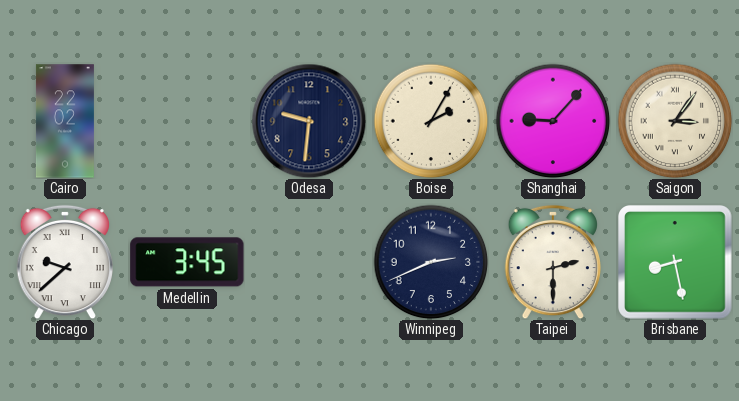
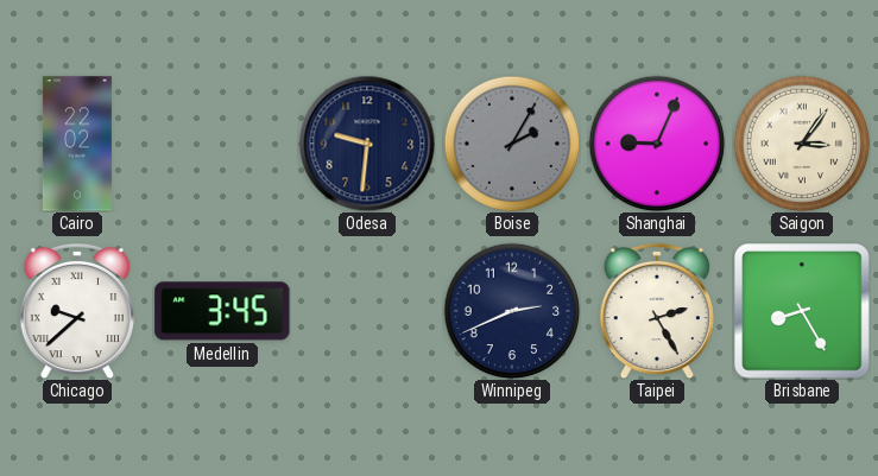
Boise dial: cream -> grey
Shanghai: 9:07 -> 9:04
Taipei: 2:30 -> 2:25
Brisbane: 8:28 -> 8:25
